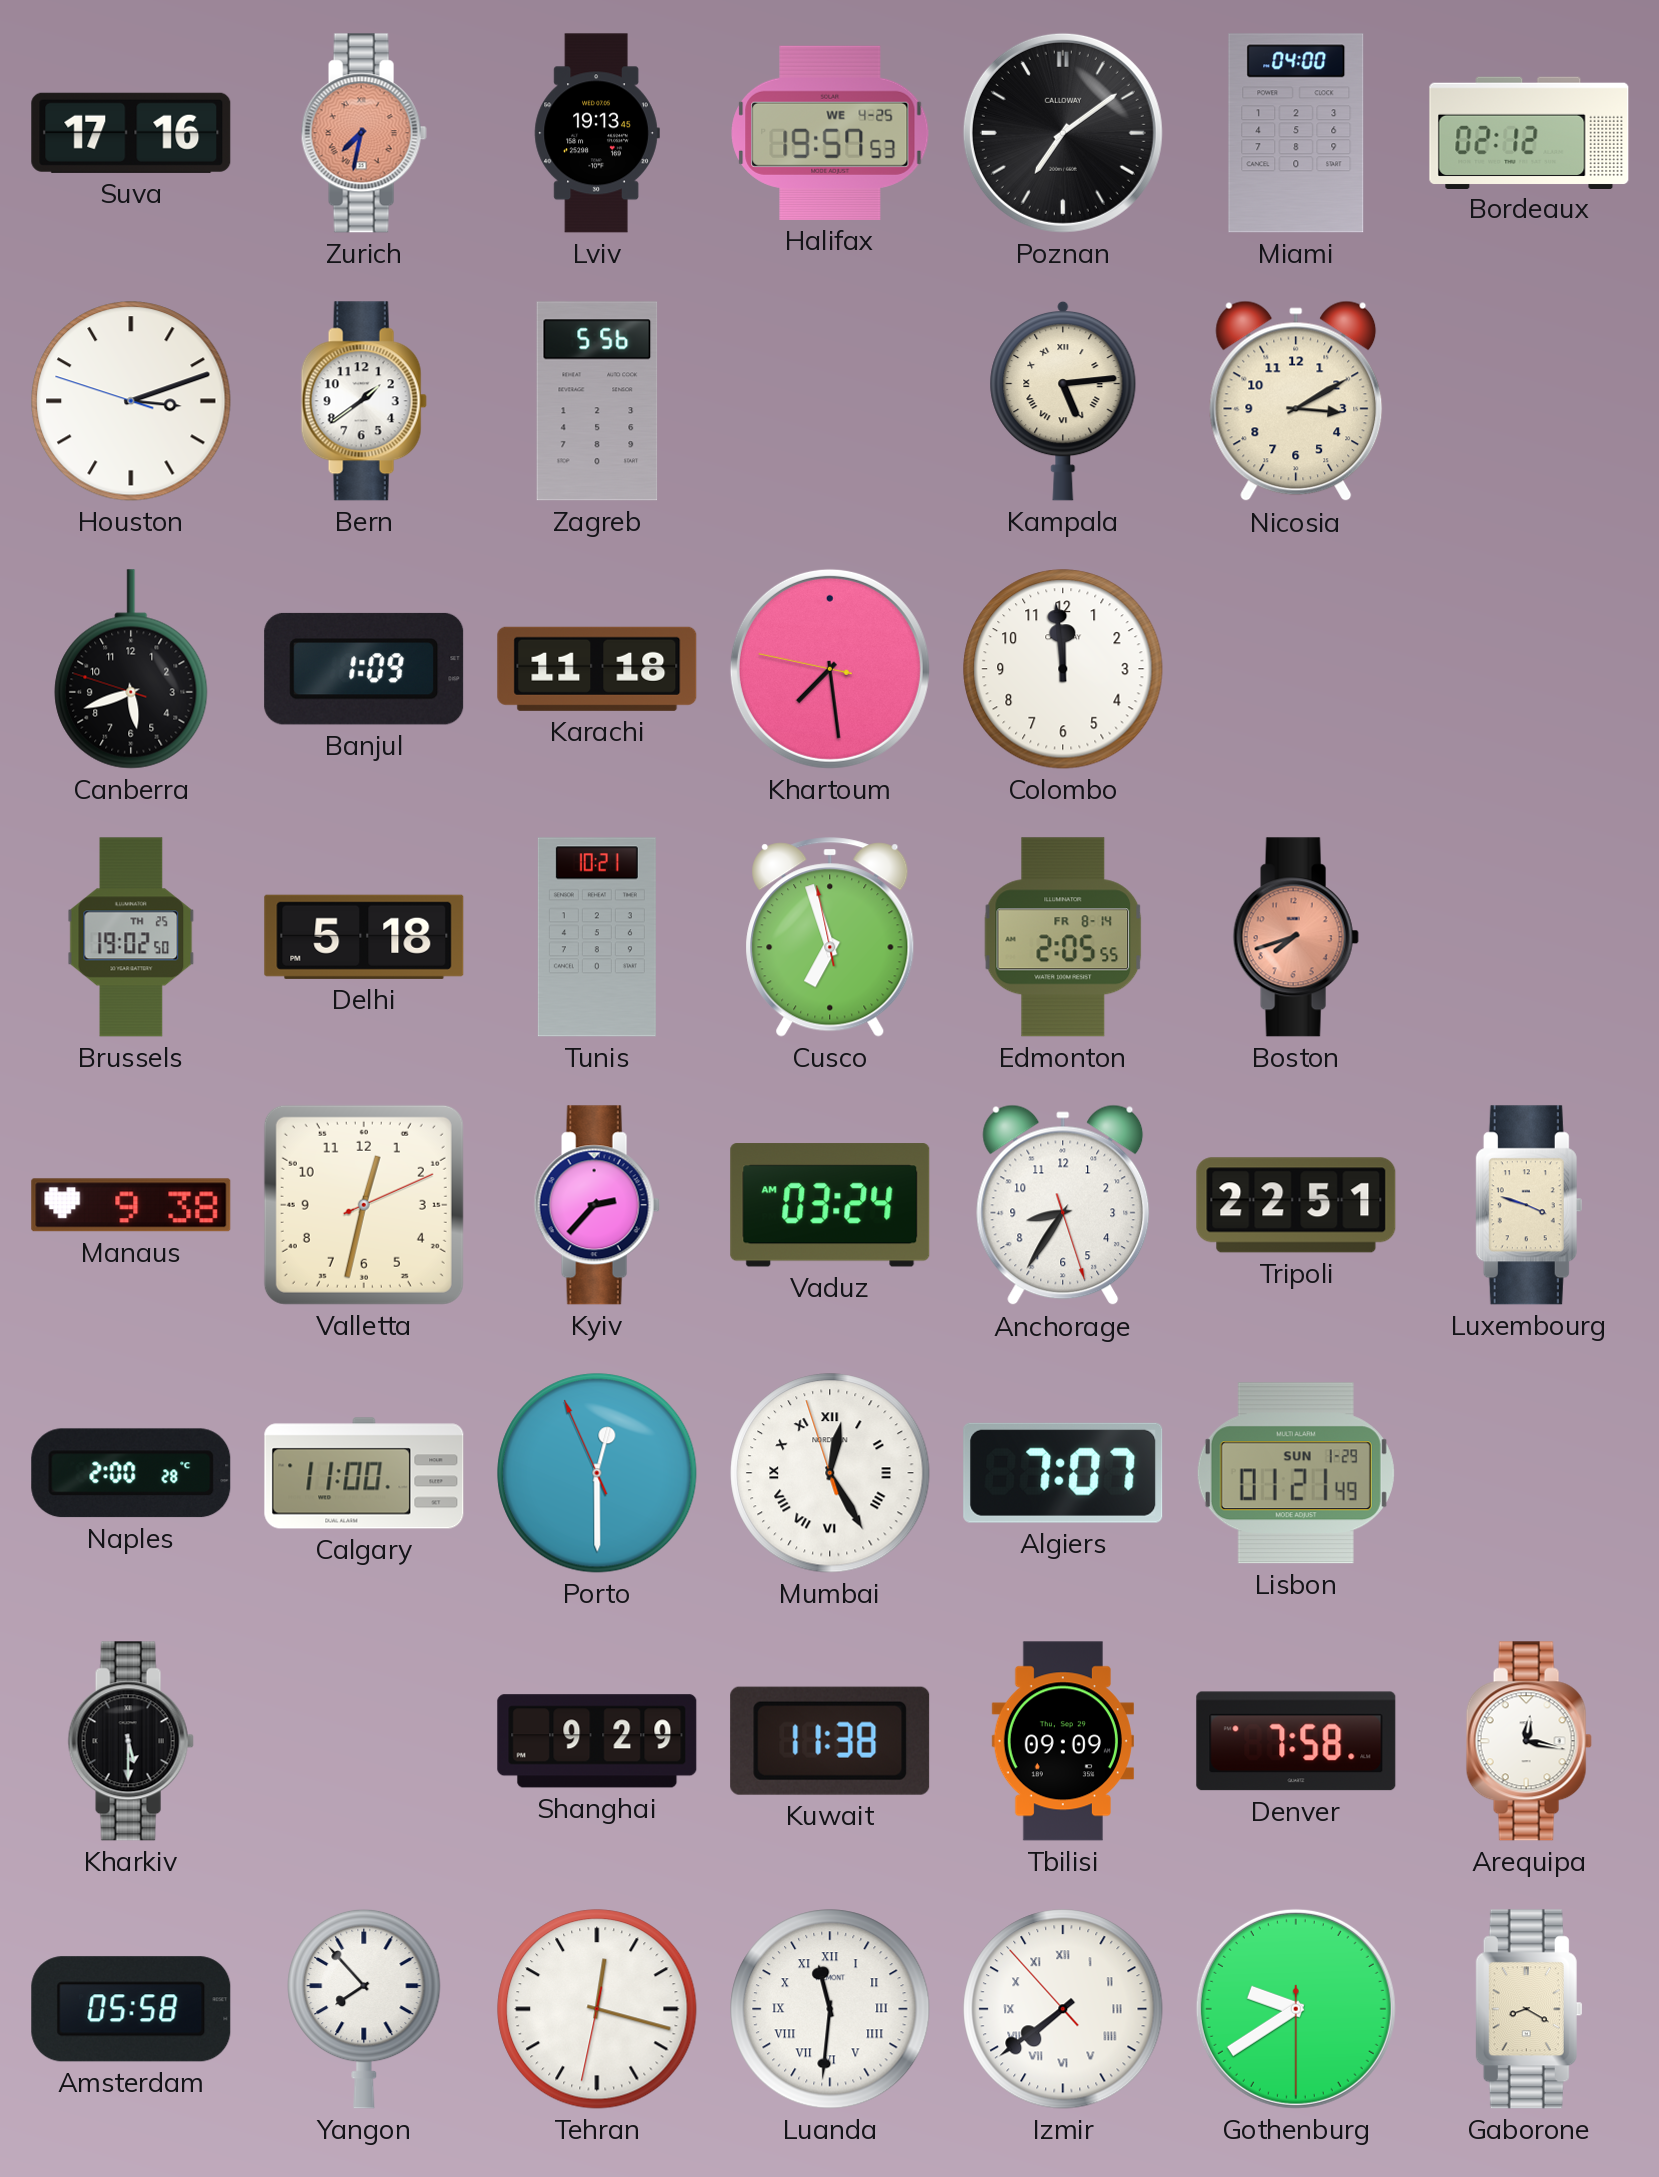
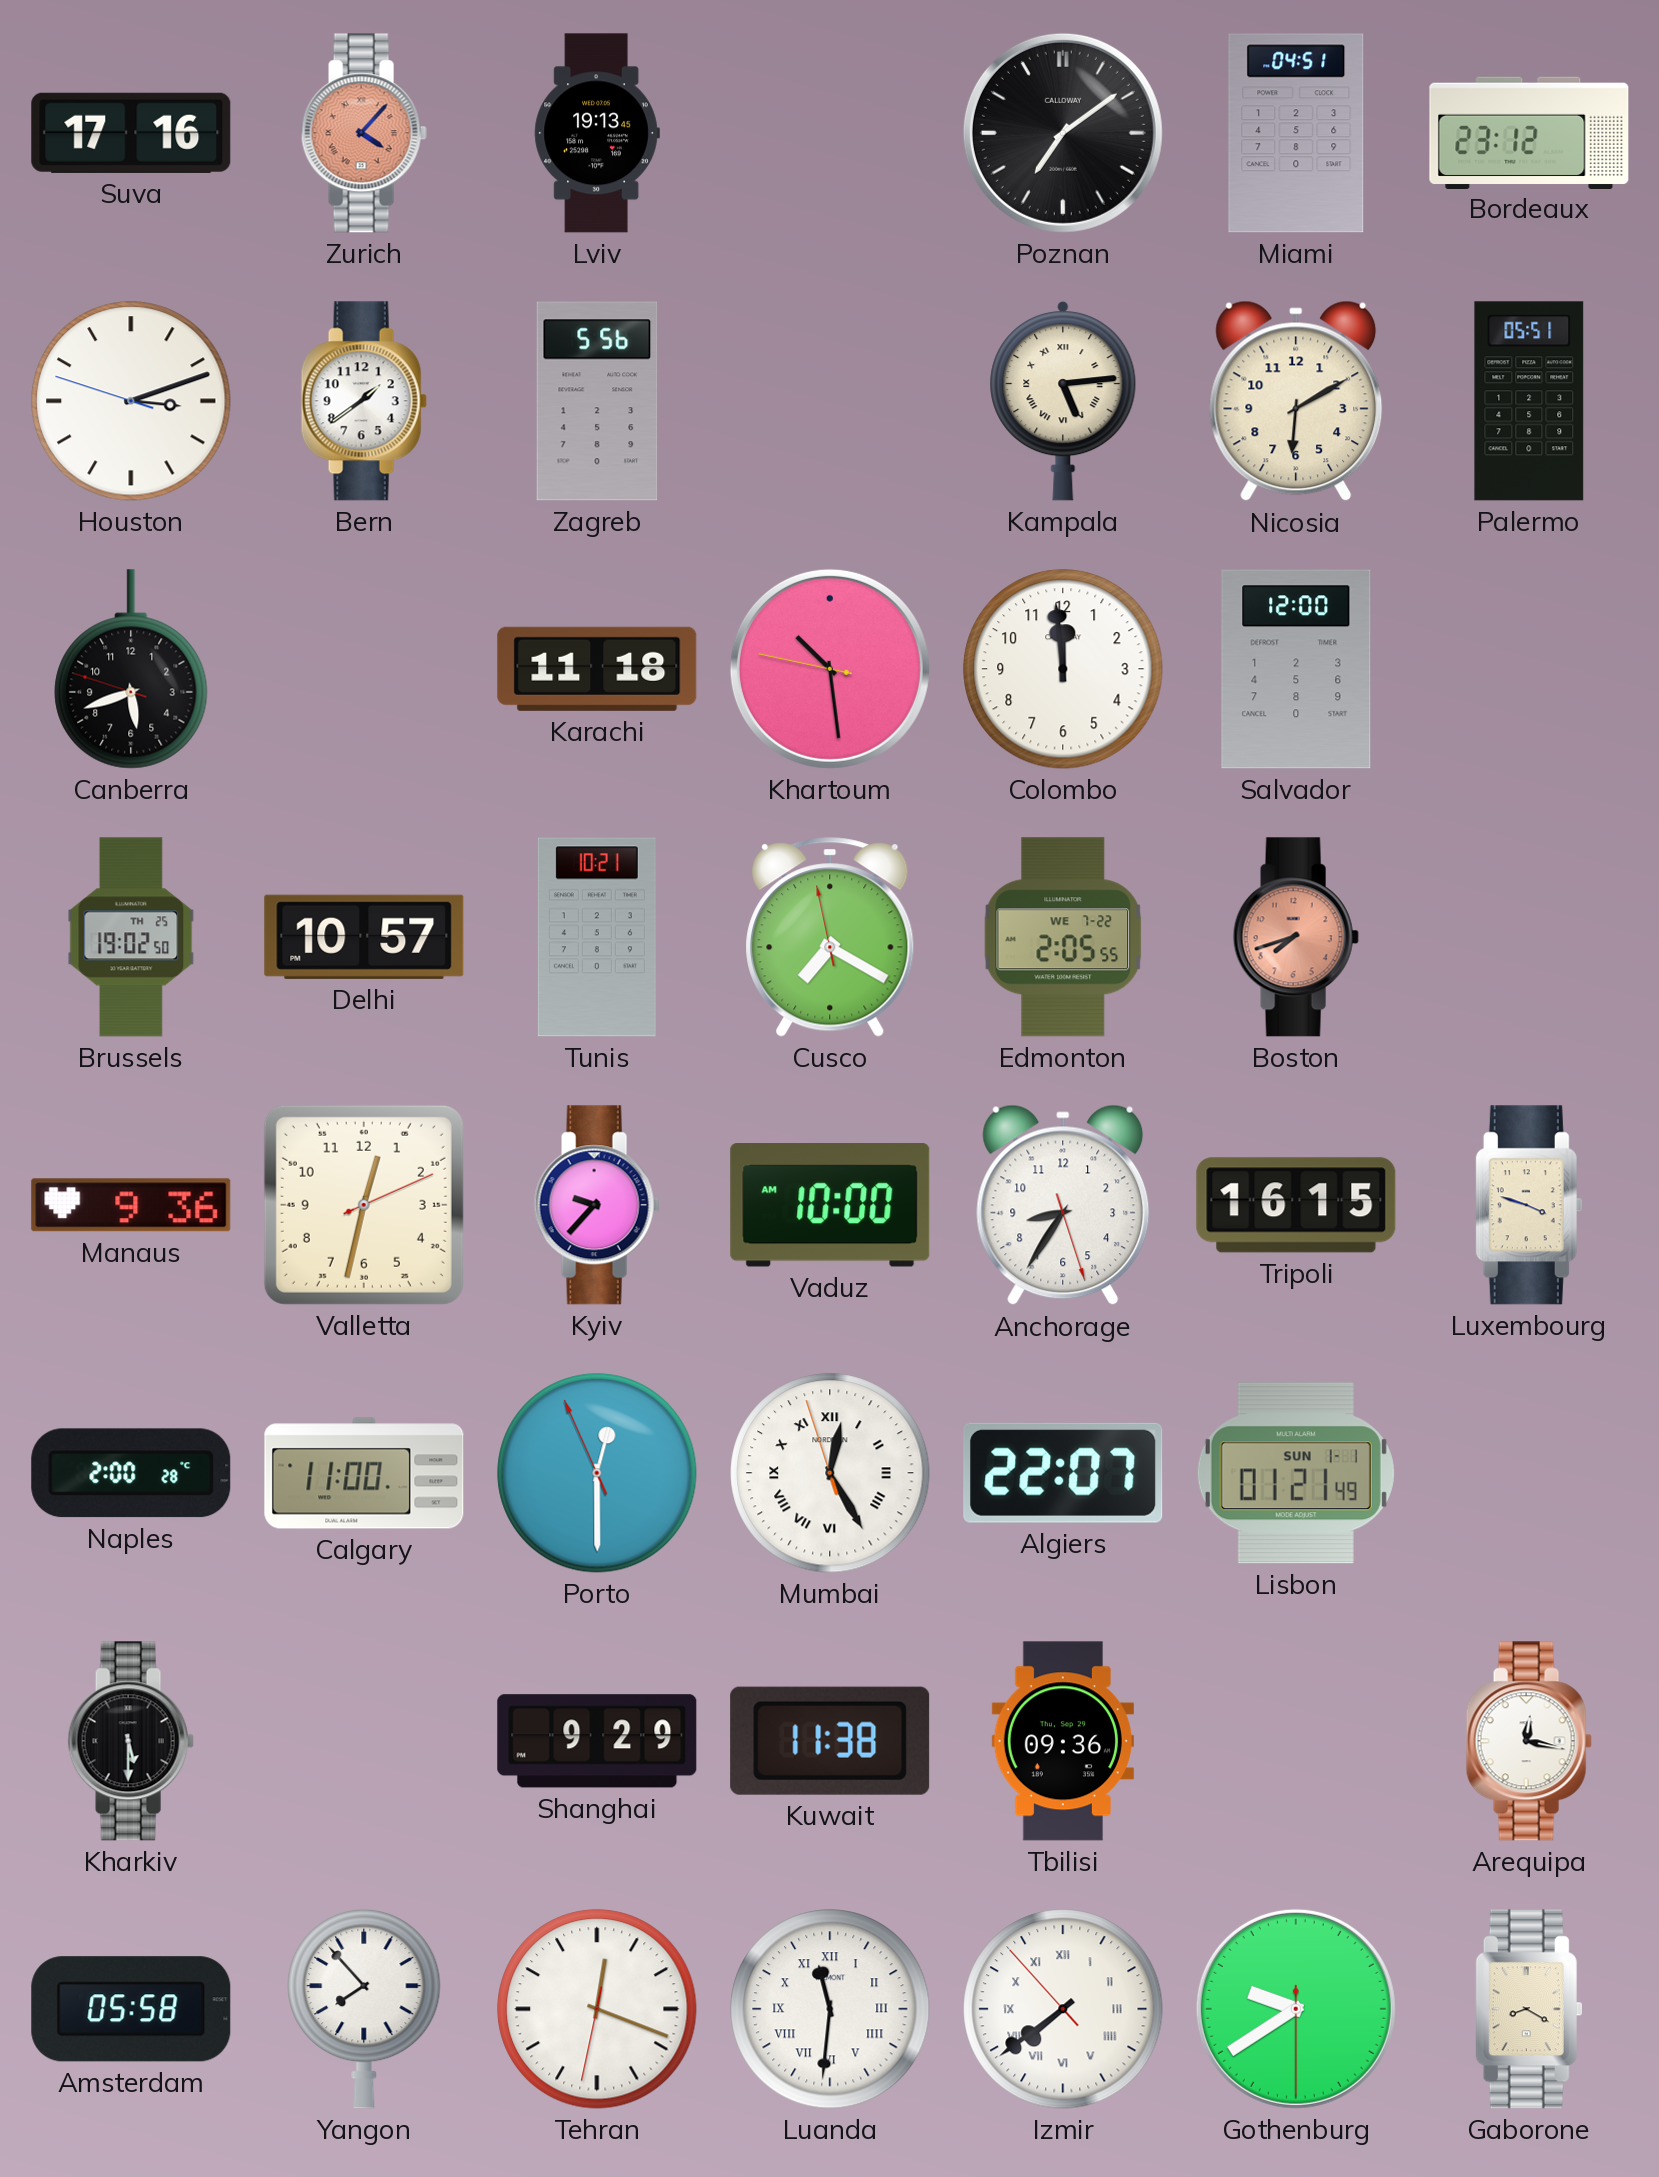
Zurich: 7:32 -> 4:07
Halifax: 19:57 -> none
Miami: 04:00 -> 04:51
Bordeaux: 02:12 -> 23:12
Nicosia: 3:10 -> 6:10
Palermo: none -> 05:51
Banjul: 1:09 -> none
Khartoum: 7:28 -> 10:28
Salvador: none -> 12:00
Delhi: 5:18 -> 10:57
Cusco: 6:56 -> 7:19
Edmonton date: FR 8-14 -> WE 7-22
Manaus: 9:38 -> 9:36
Kyiv: 2:37 -> 9:37
Vaduz: 03:24 -> 10:00
Tripoli: 22:51 -> 16:15
Algiers: 7:07 -> 22:07
Lisbon date: SUN 1-29 -> SUN 1-1
Tbilisi: 09:09 -> 09:36
Denver: 7:58 -> none
Tehran: 12:17 -> 12:18
